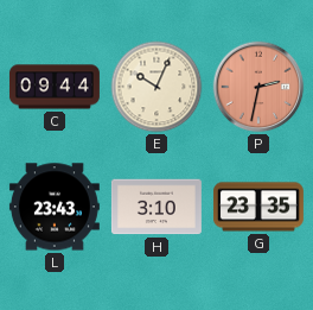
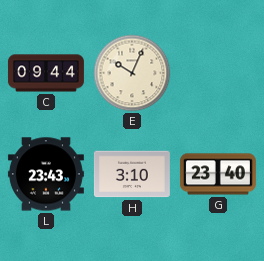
P: 2:32 -> none
G: 23:35 -> 23:40
